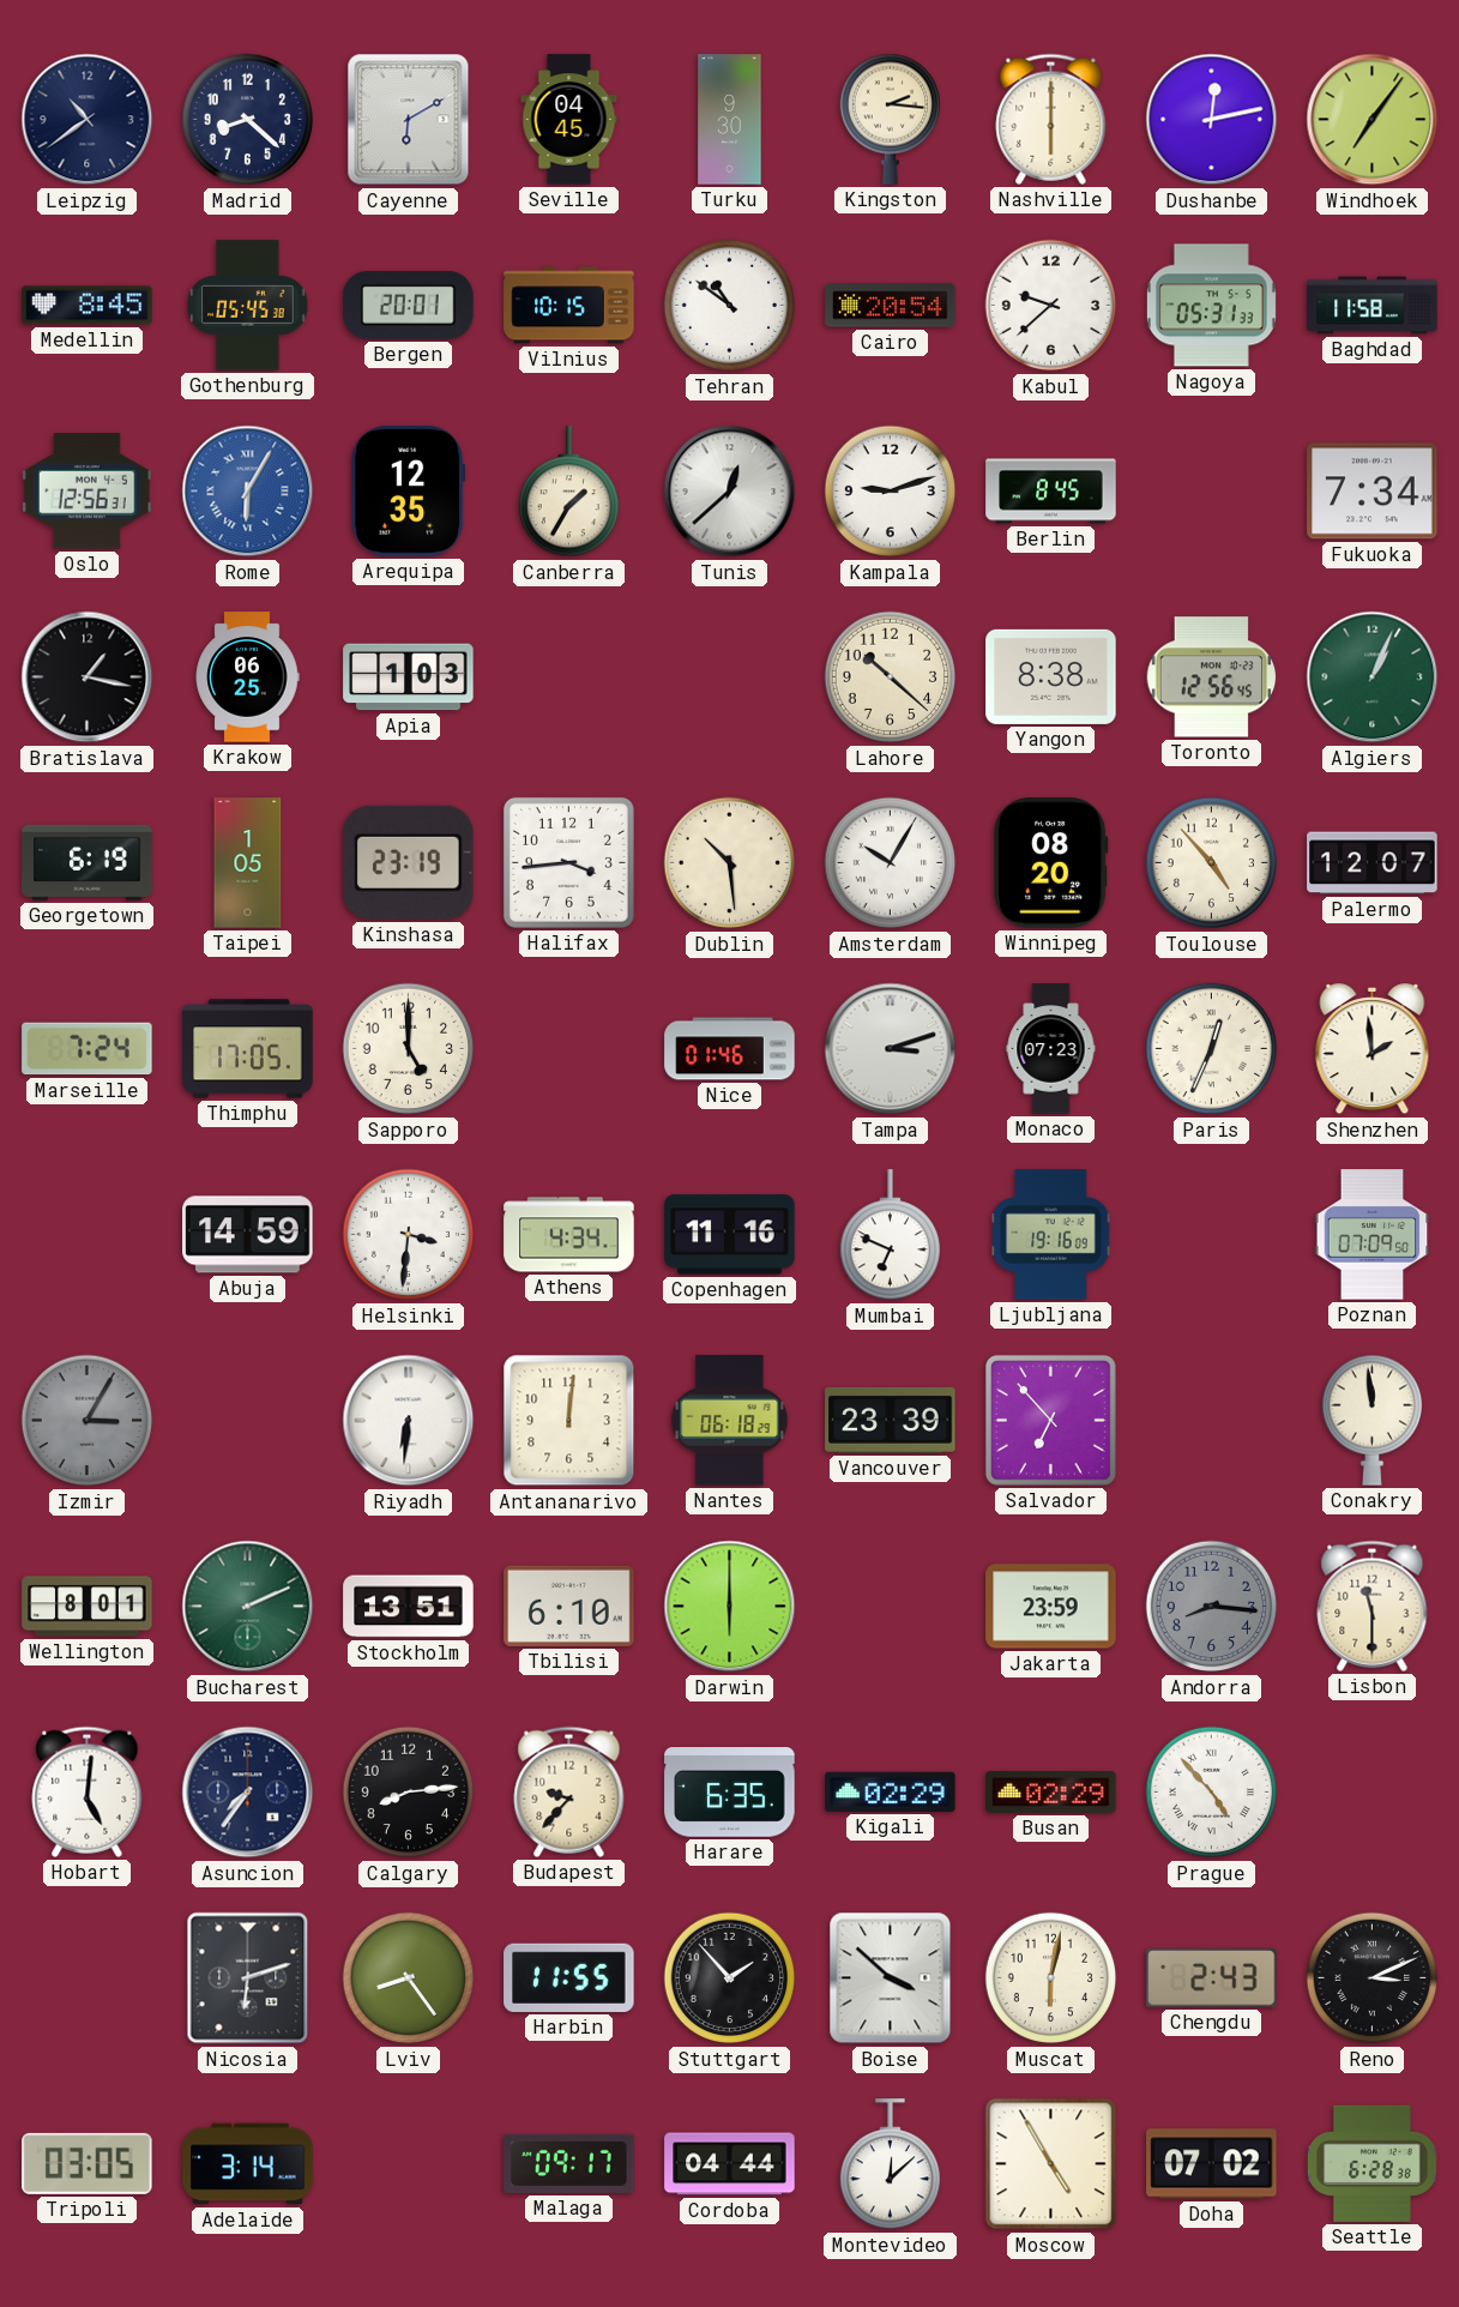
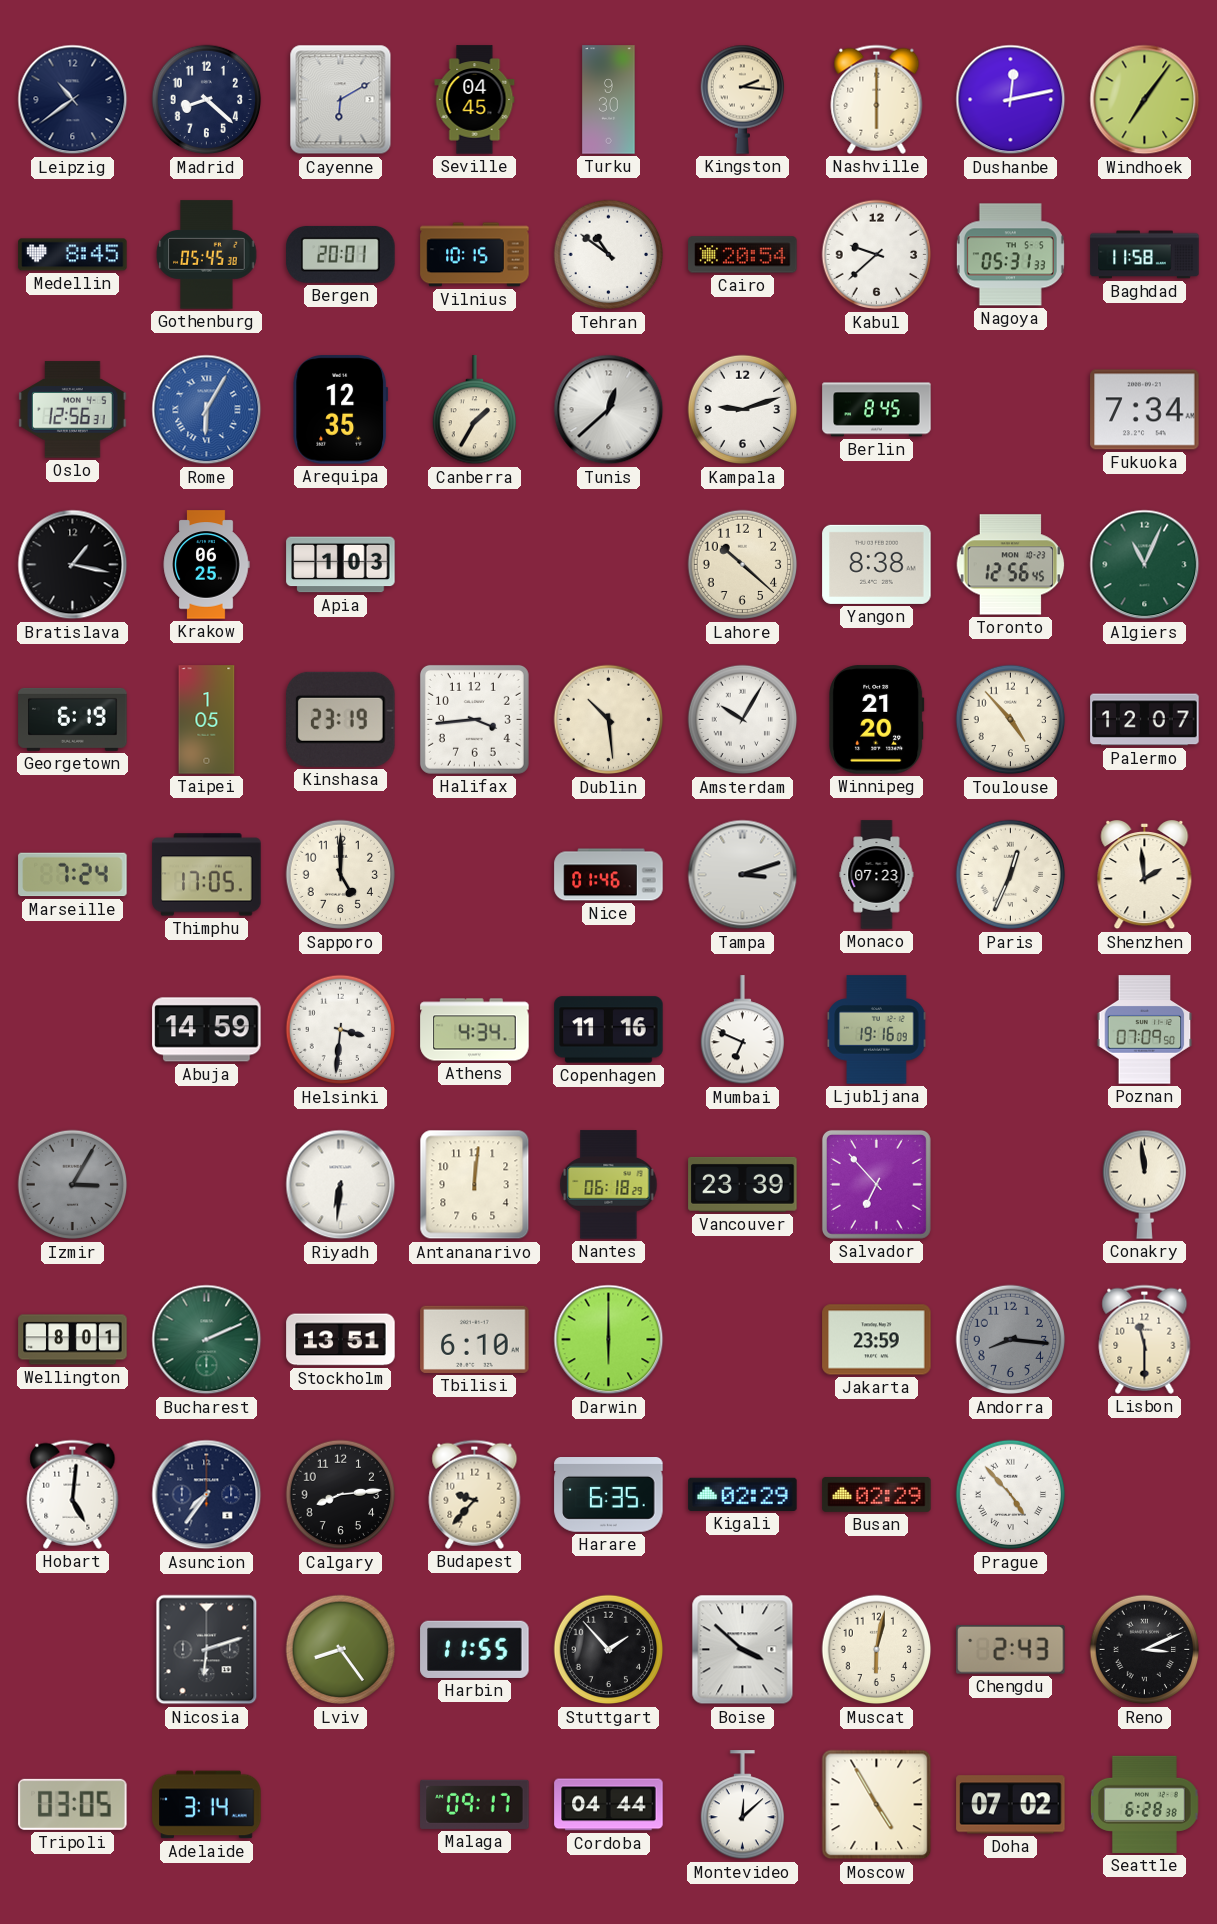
Algiers: 1:04 -> 11:04
Winnipeg: 08:20 -> 21:20
